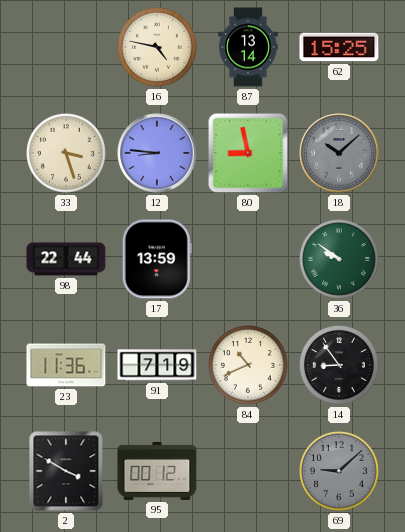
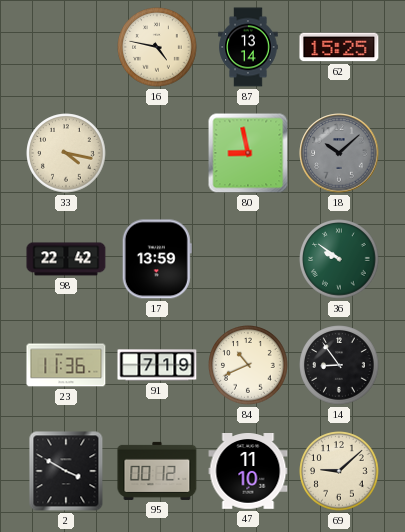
33: 3:27 -> 4:17
12: 8:46 -> none
98: 22:44 -> 22:42
47: none -> 11:10
69 dial: grey -> cream
